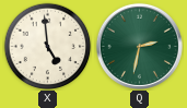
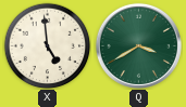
Q: 2:32 -> 3:40
